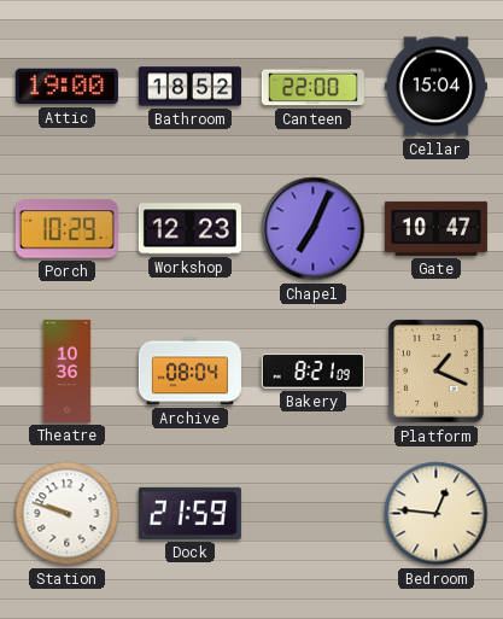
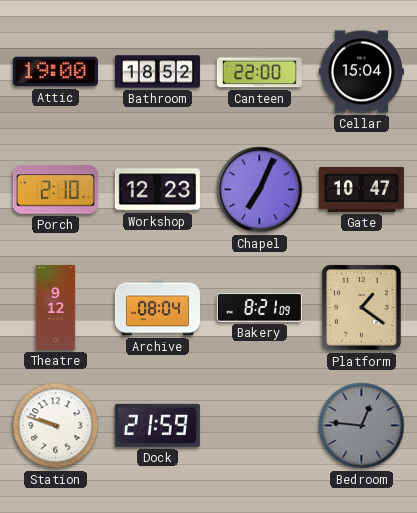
Porch: 10:29 -> 2:10
Theatre: 10:36 -> 9:12
Platform: 1:19 -> 1:21
Bedroom dial: cream -> grey
